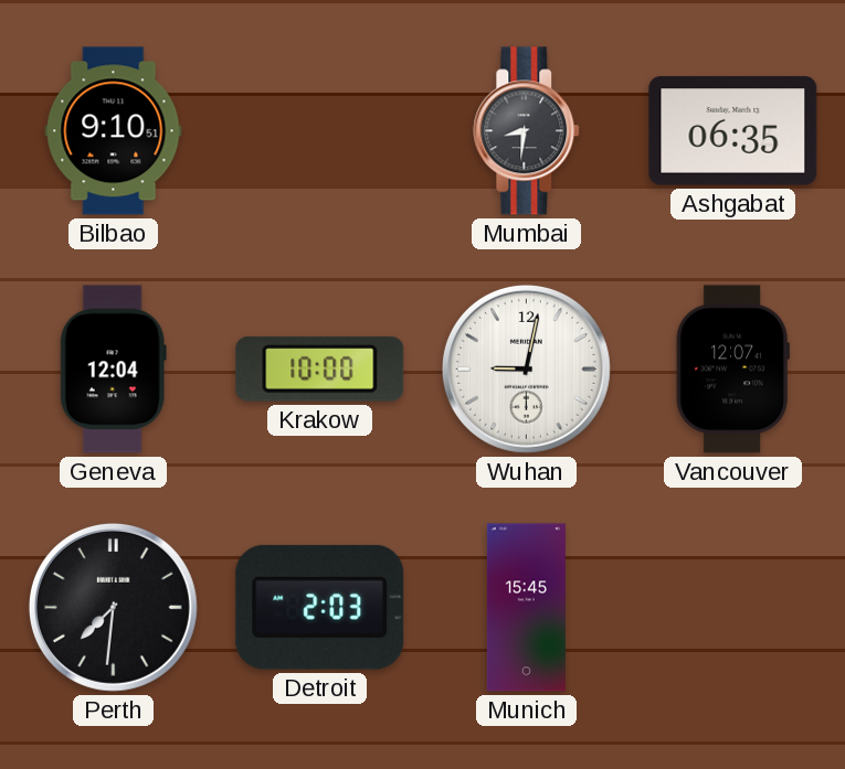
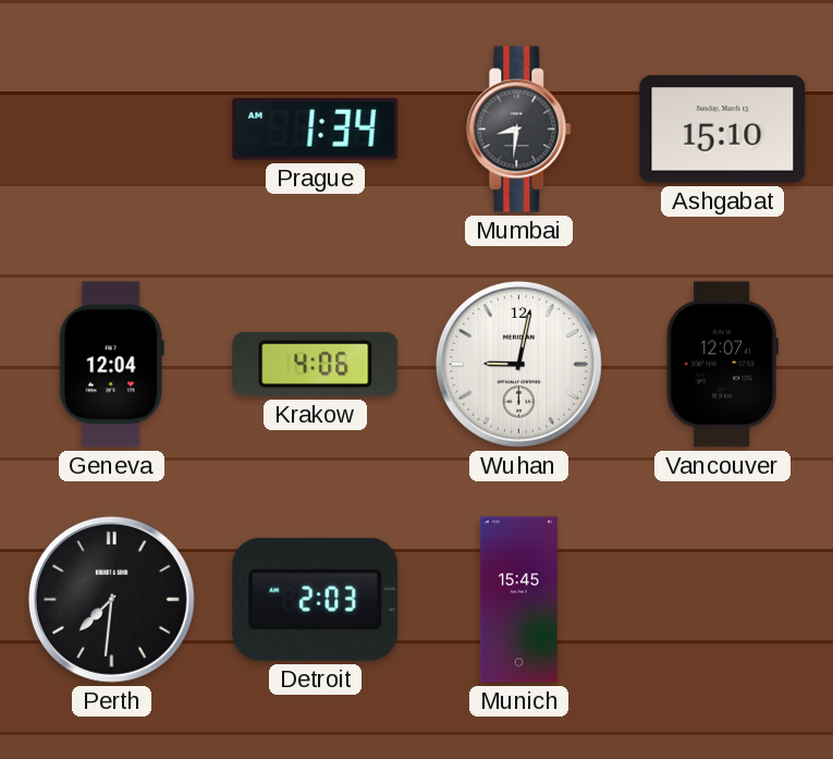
Bilbao: 9:10 -> none
Prague: none -> 1:34
Ashgabat: 06:35 -> 15:10
Krakow: 10:00 -> 4:06
